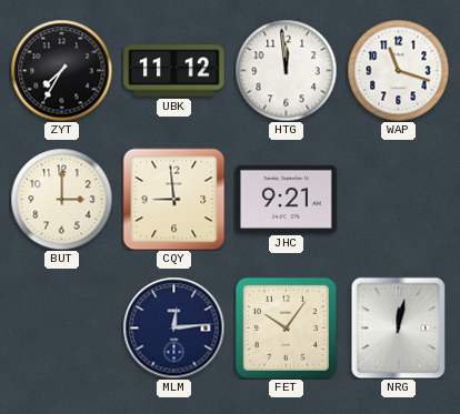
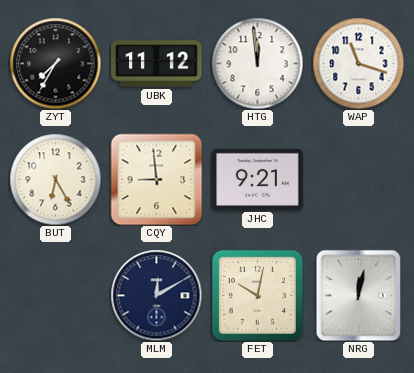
BUT: 3:00 -> 6:25
MLM: 12:14 -> 12:10
FET: 10:06 -> 10:02
